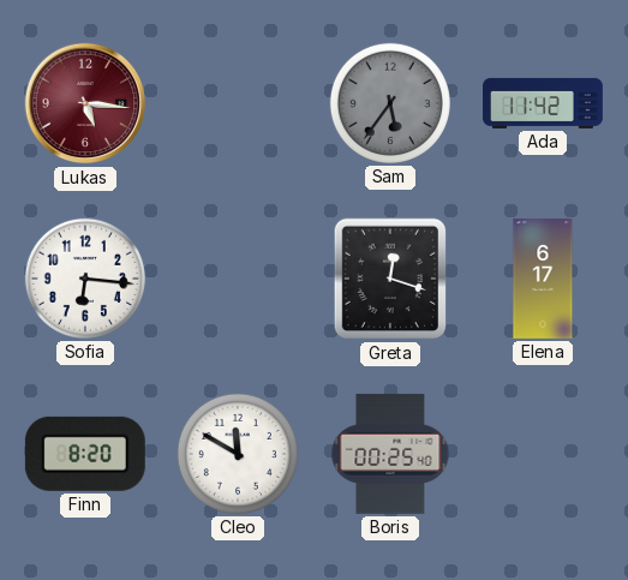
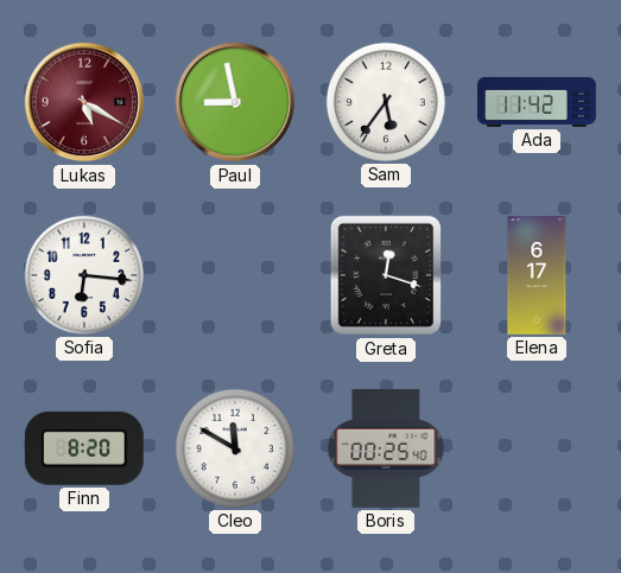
Lukas: 5:16 -> 5:20
Paul: none -> 8:58
Sam dial: grey -> white
